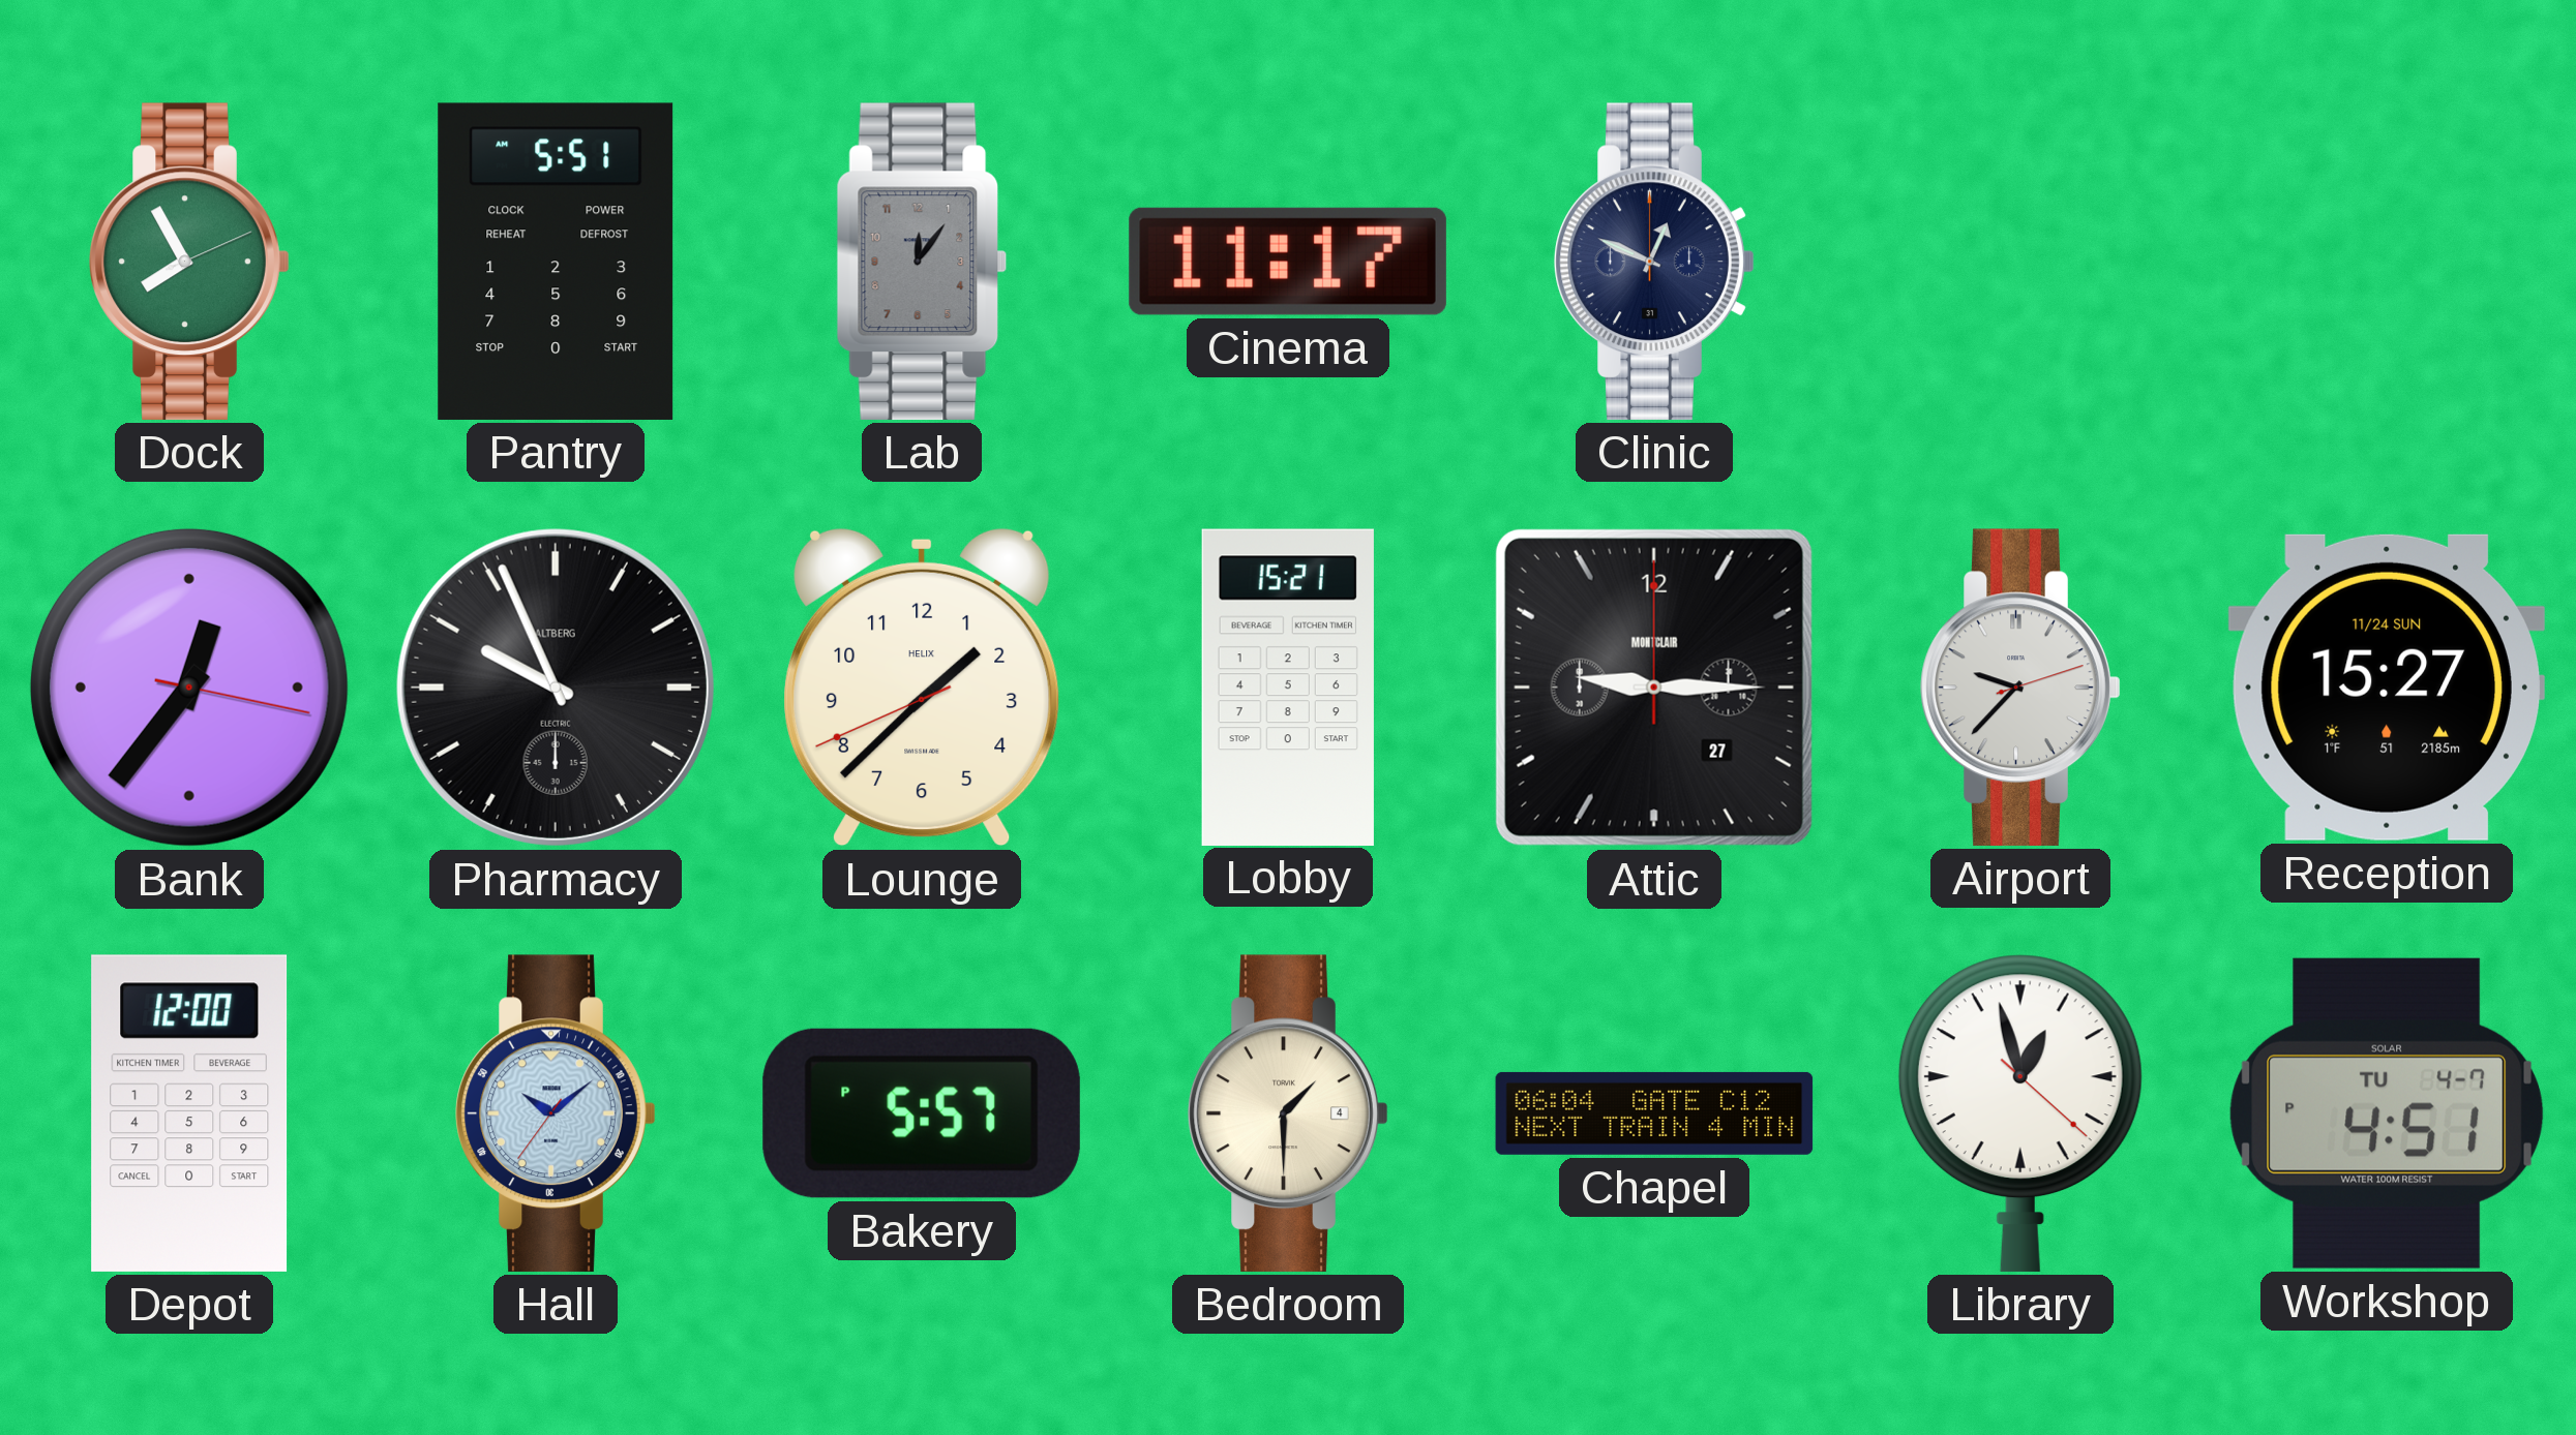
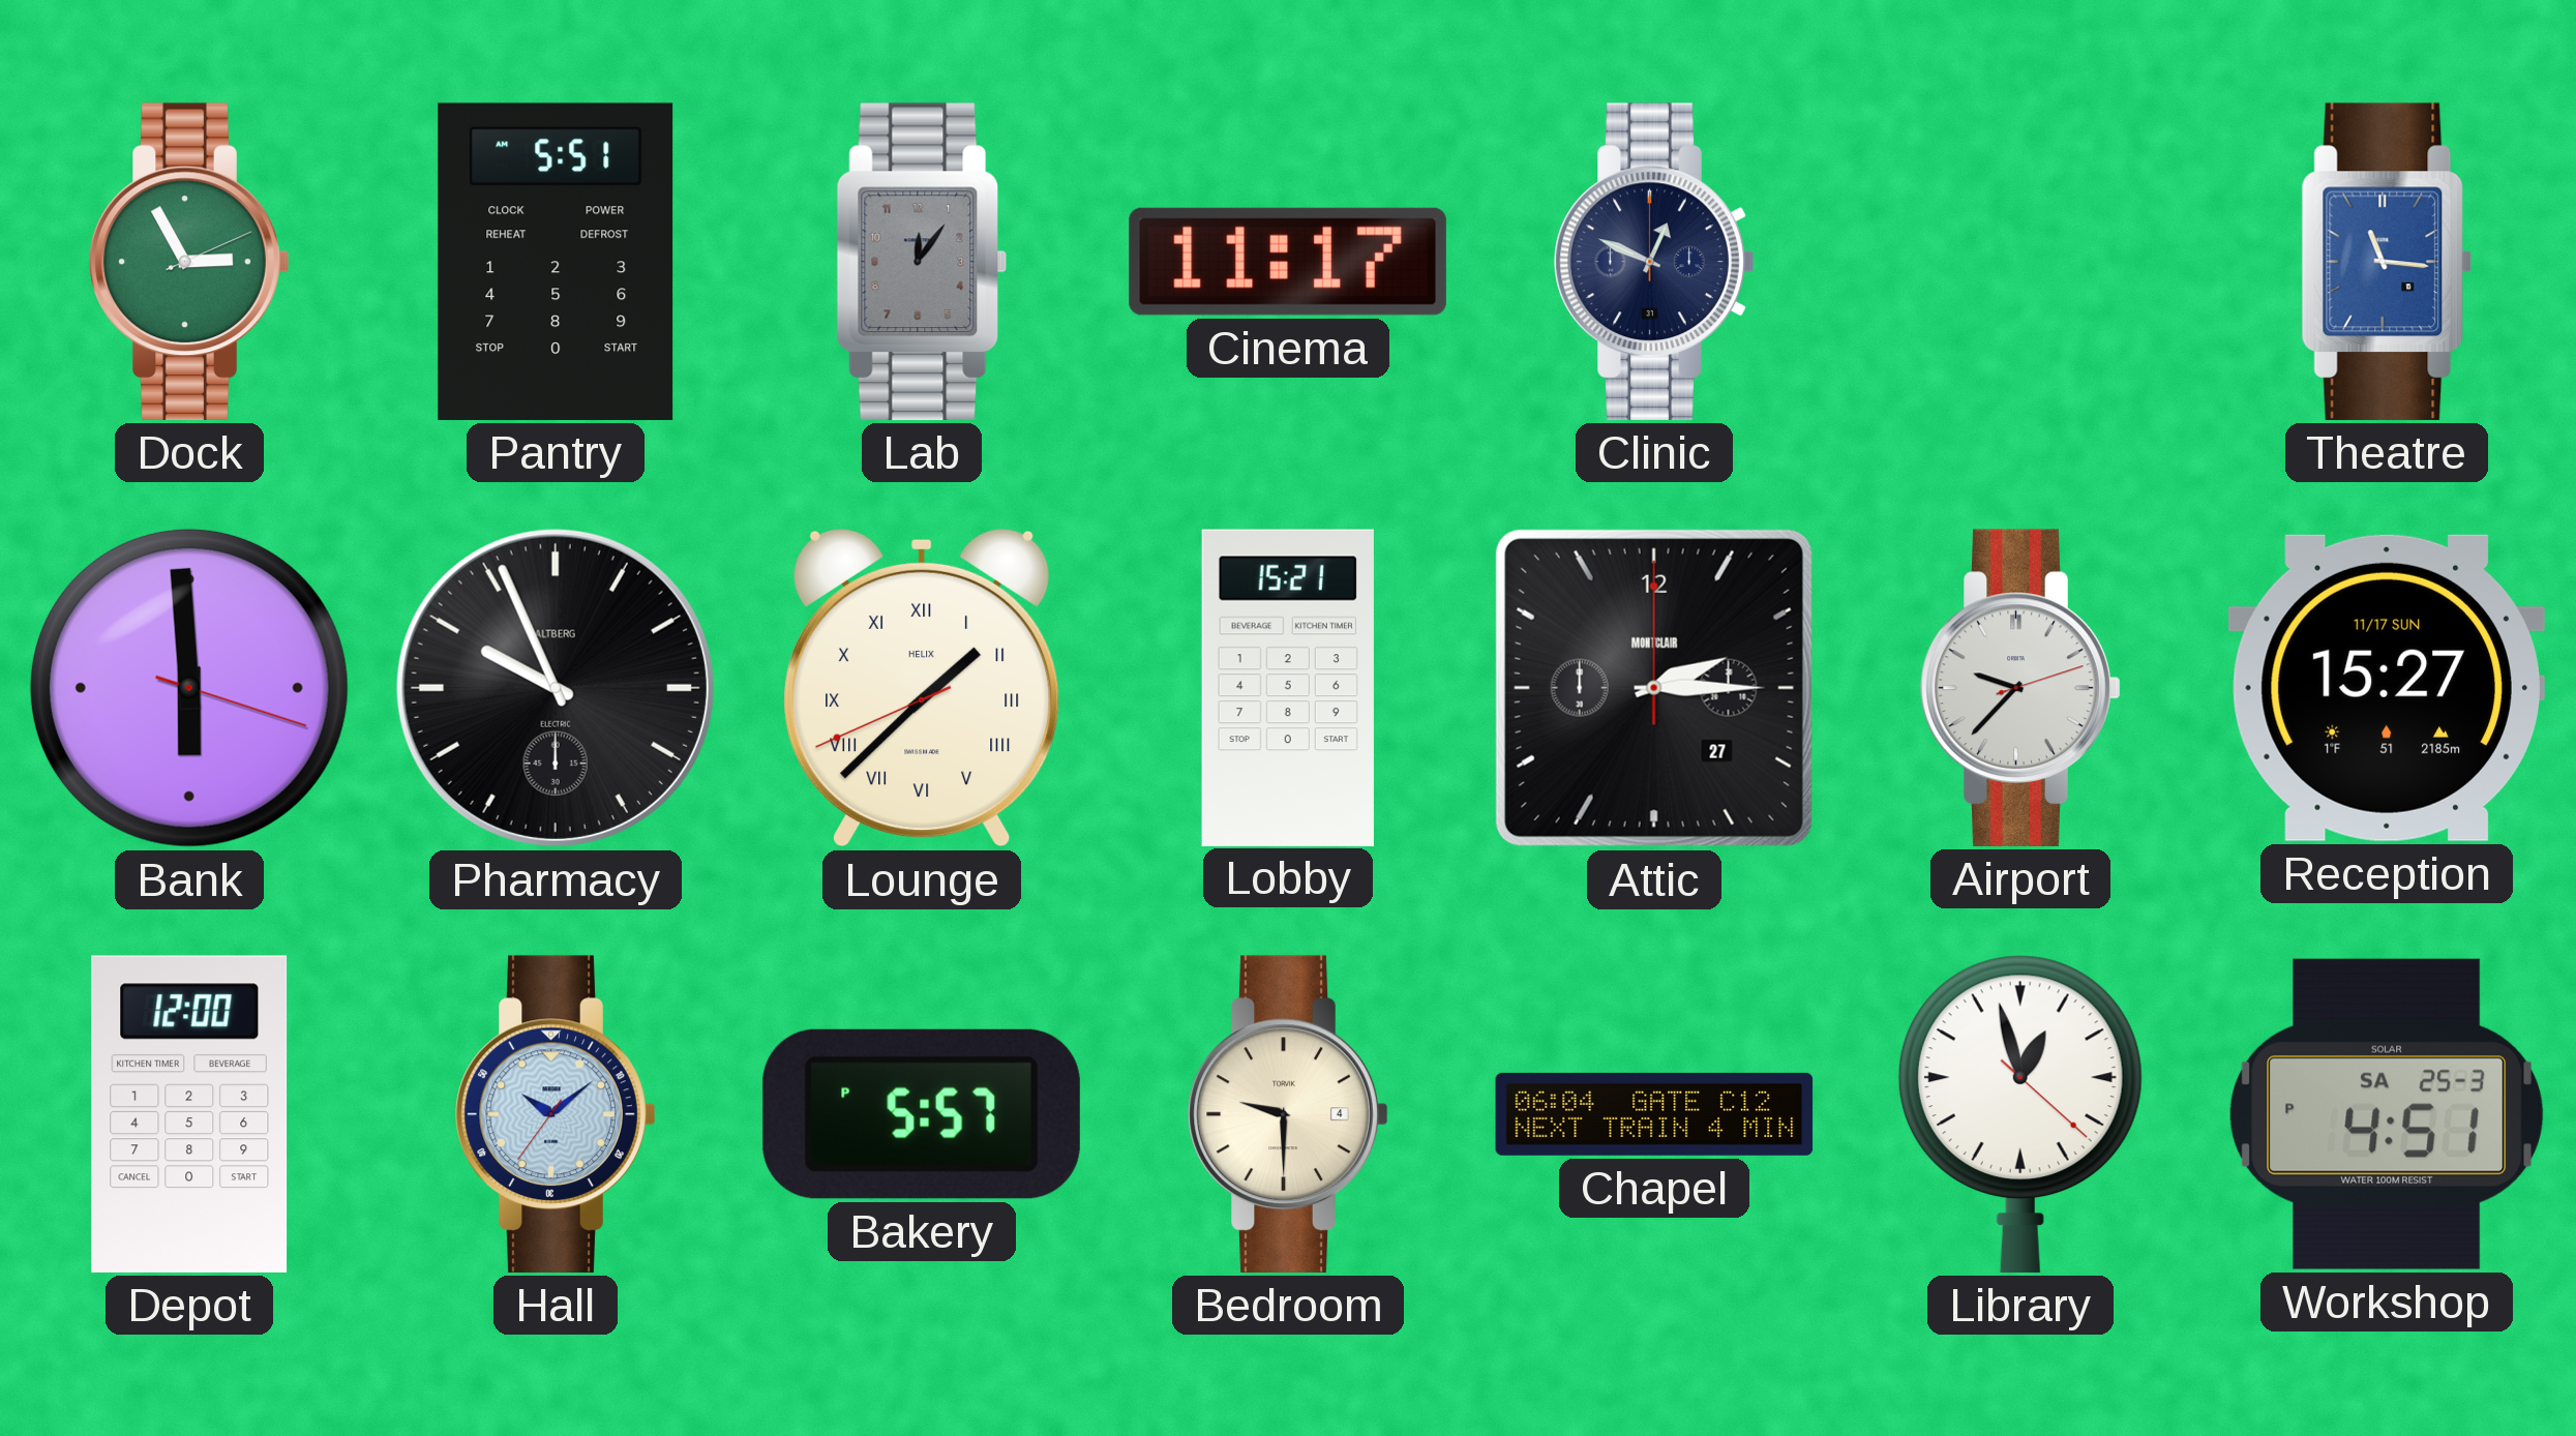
Dock: 7:55 -> 2:55
Theatre: none -> 11:16
Bank: 12:36 -> 5:59
Lounge numerals: Arabic -> Roman
Attic: 9:15 -> 2:15
Reception date: 11/24 SUN -> 11/17 SUN
Bedroom: 1:30 -> 9:30
Workshop date: TU 4-7 -> SA 25-3
